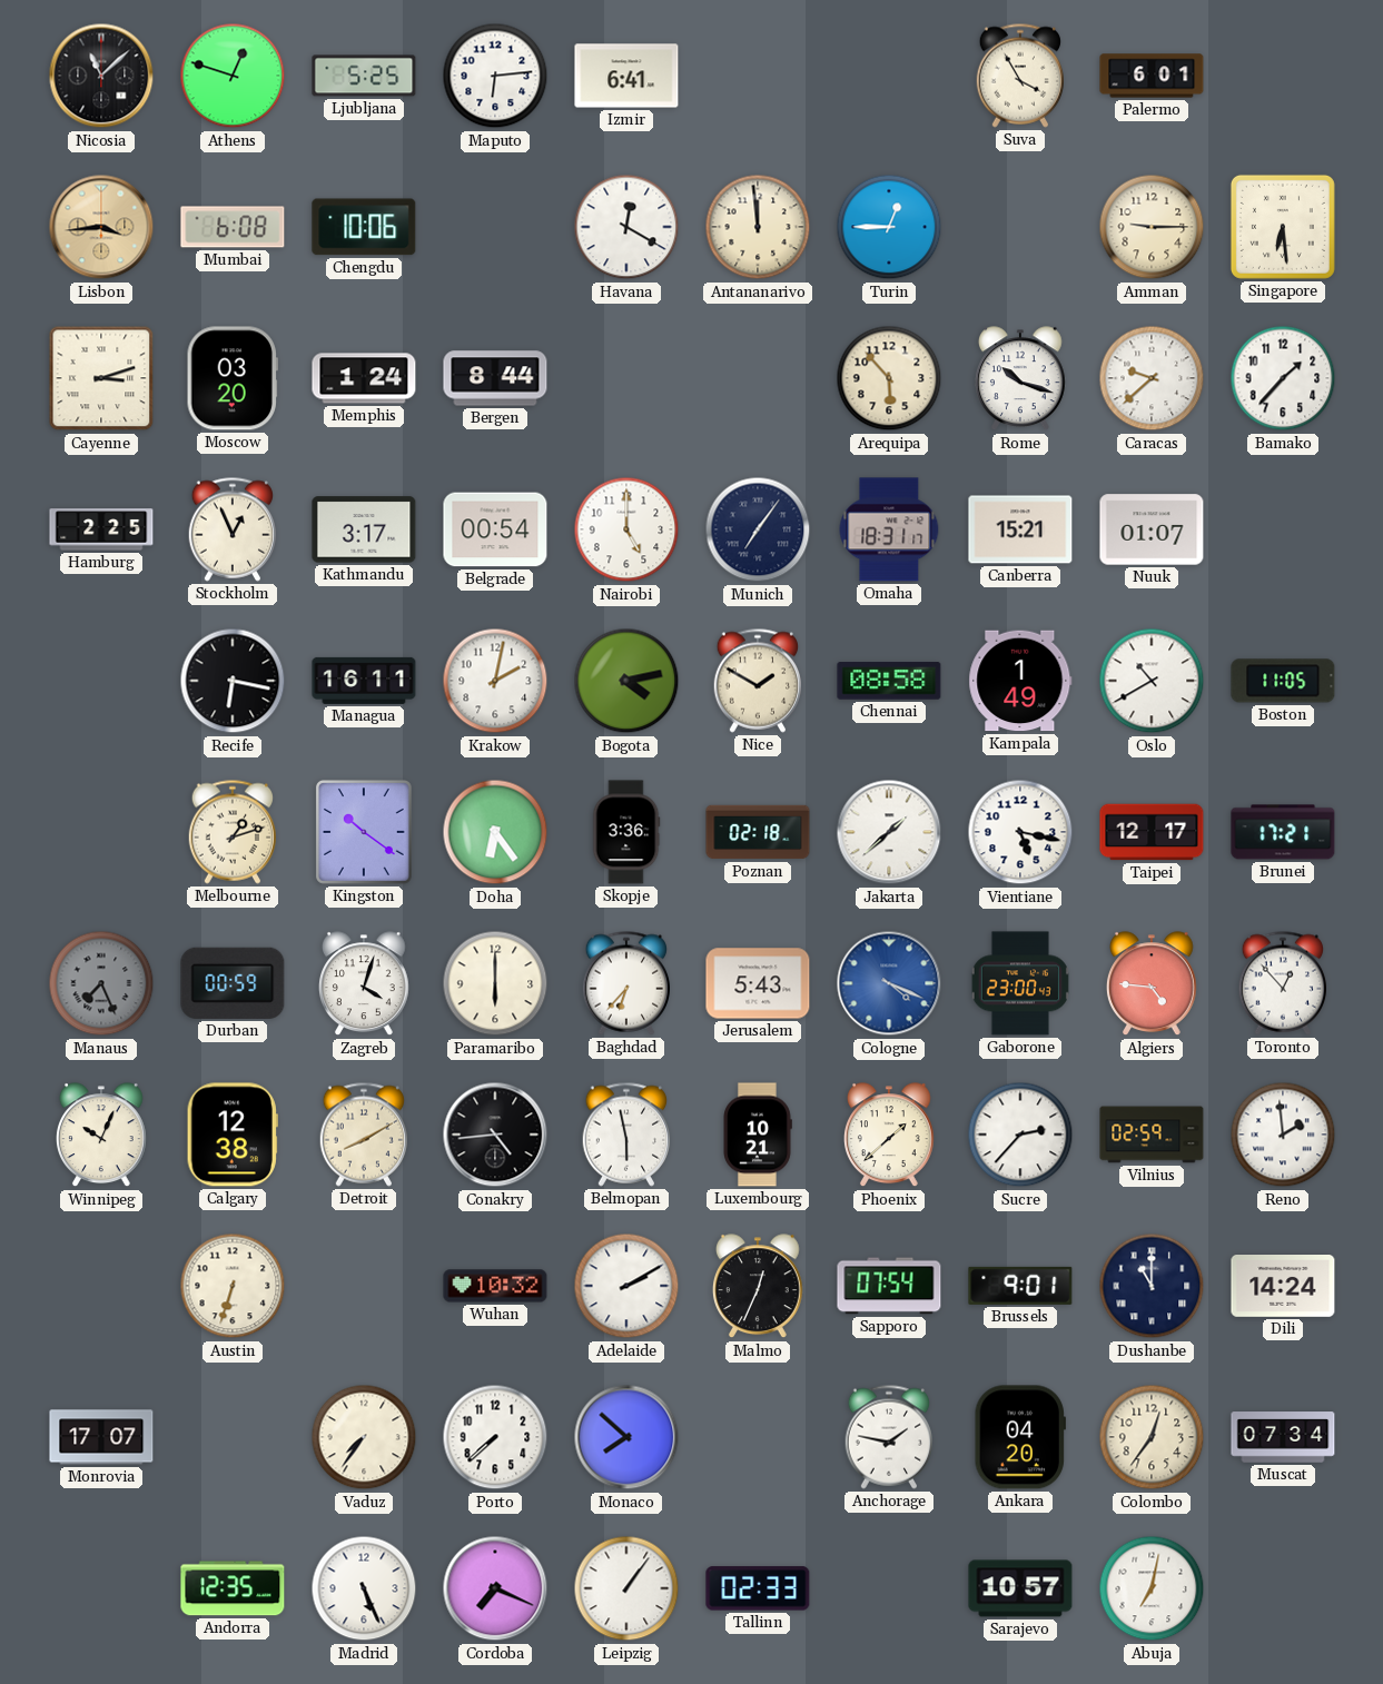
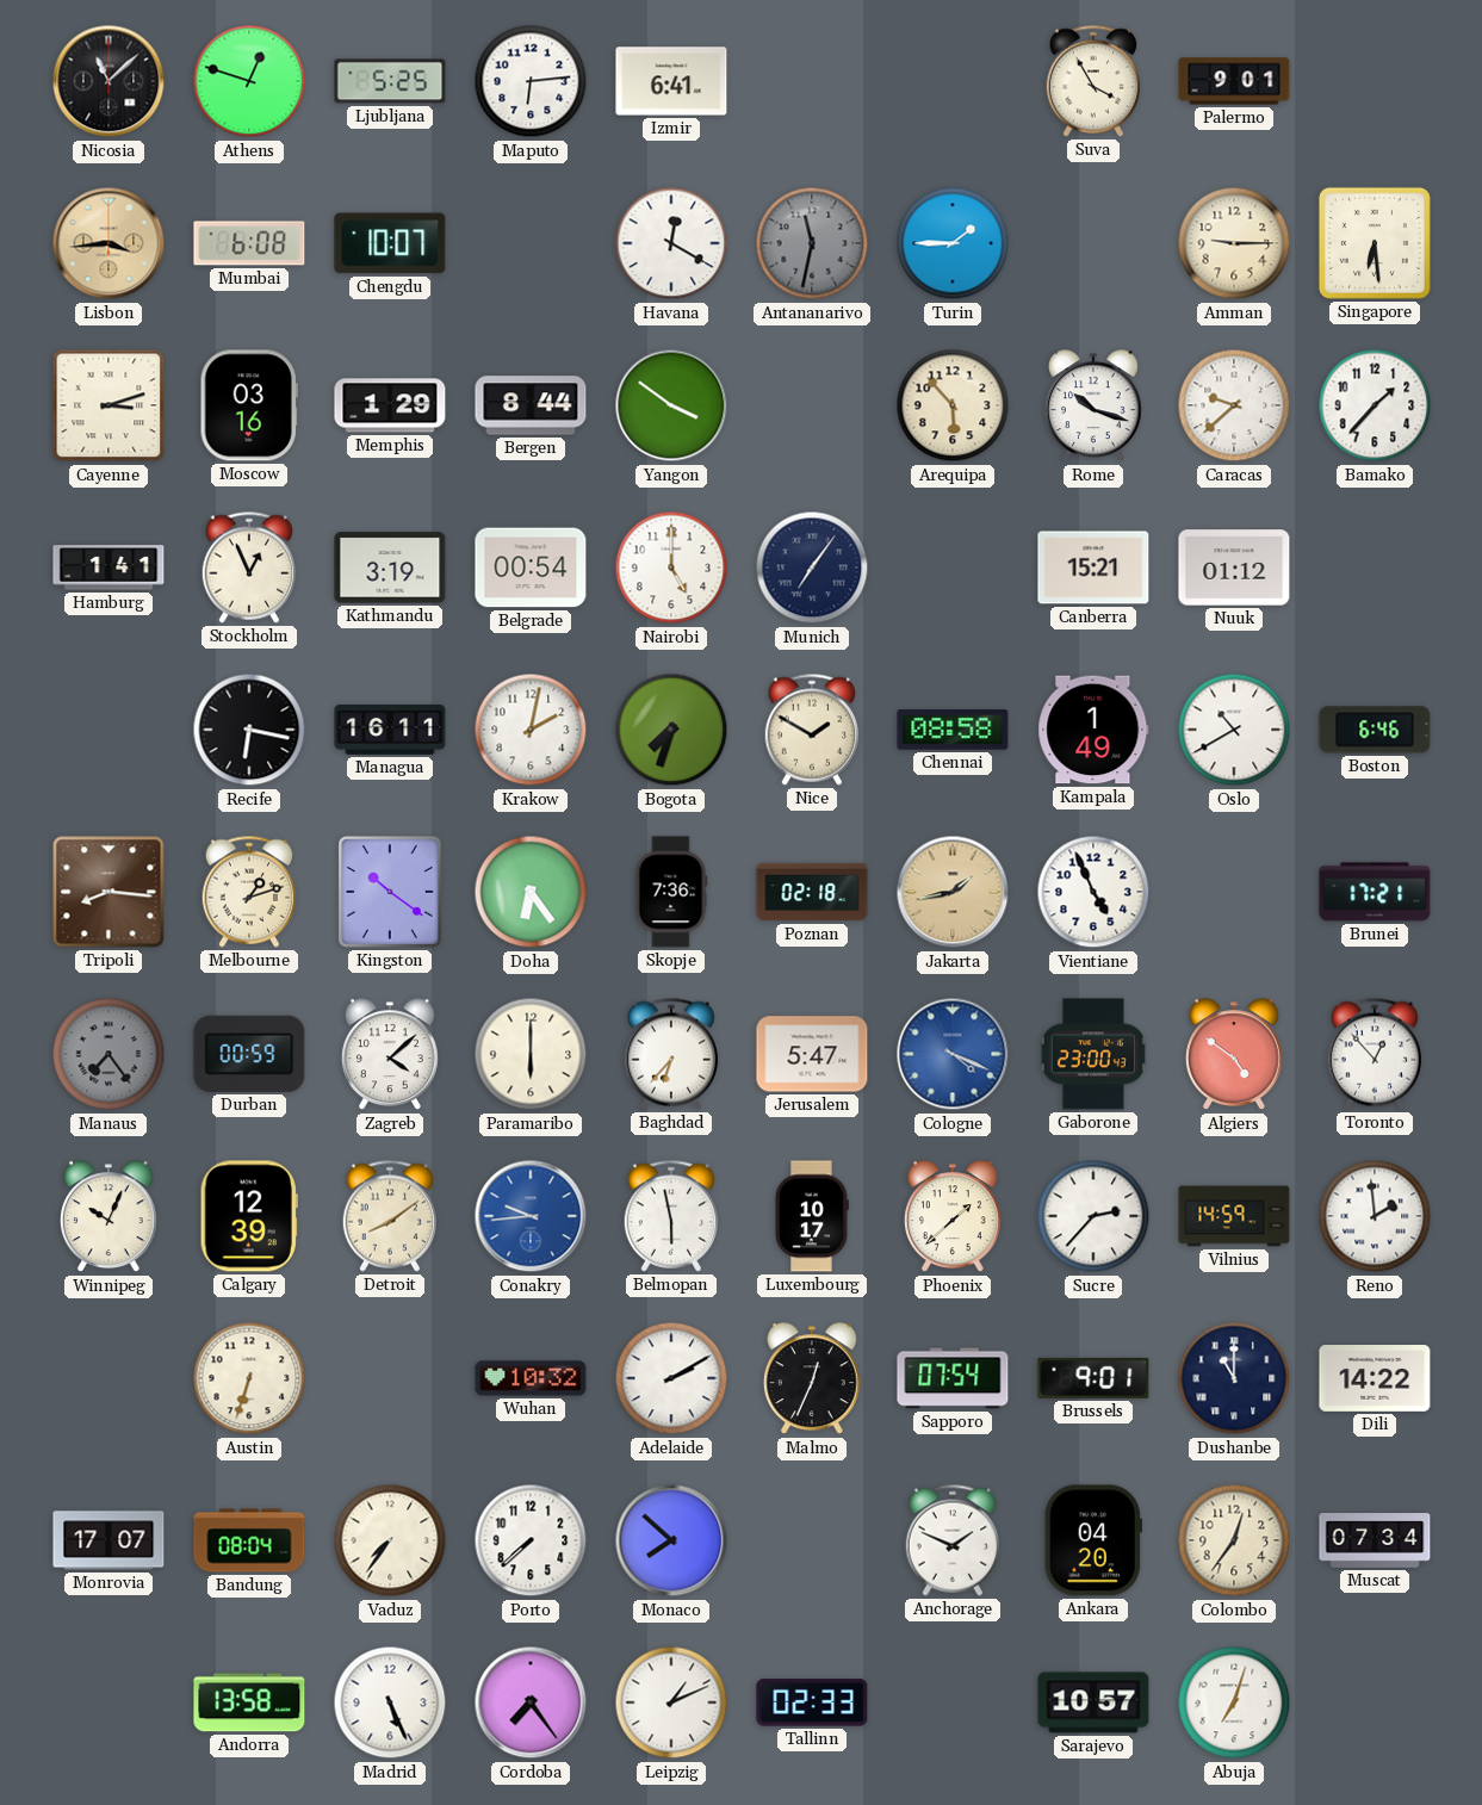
Palermo: 6:01 -> 9:01
Chengdu: 10:06 -> 10:07
Antananarivo: 11:59 -> 11:32
Antananarivo dial: cream -> grey
Turin: 12:45 -> 1:45
Moscow: 03:20 -> 03:16
Memphis: 1:24 -> 1:29
Yangon: none -> 3:51
Hamburg: 2:25 -> 1:41
Kathmandu: 3:17 -> 3:19
Omaha: 18:31 -> none
Nuuk: 01:07 -> 01:12
Bogota: 4:13 -> 7:33
Boston: 11:05 -> 6:46
Tripoli: none -> 8:16
Skopje: 3:36 -> 7:36
Jakarta: 1:38 -> 1:43
Jakarta dial: white -> champagne
Vientiane: 5:17 -> 4:56
Taipei: 12:17 -> none
Manaus: 7:26 -> 7:24
Zagreb: 4:03 -> 4:08
Jerusalem: 5:43 -> 5:47
Algiers: 4:46 -> 4:51
Calgary: 12:38 -> 12:39
Detroit: 8:10 -> 8:09
Conakry: 4:44 -> 9:44
Conakry dial: black -> blue
Luxembourg: 10:21 -> 10:17
Vilnius: 02:59 -> 14:59
Dili: 14:24 -> 14:22
Bandung: none -> 08:04
Anchorage: 1:47 -> 1:49
Andorra: 12:35 -> 13:58
Cordoba: 7:19 -> 7:24
Leipzig: 1:06 -> 1:11
Abuja: 7:02 -> 7:03
